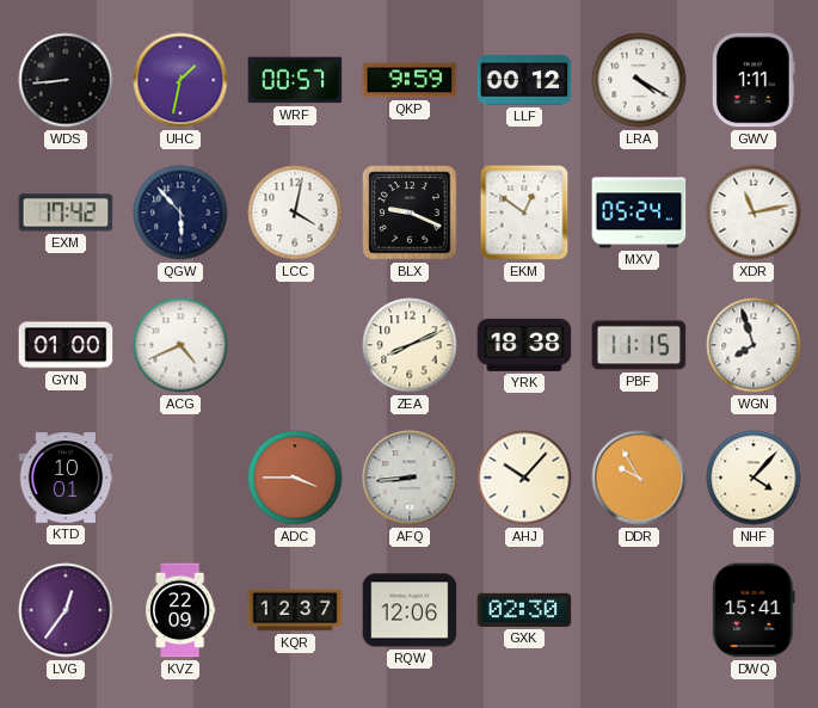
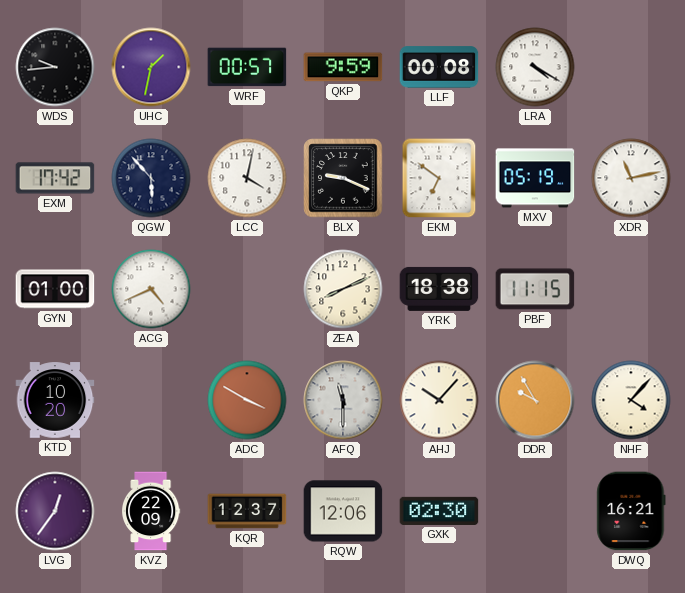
WDS: 8:44 -> 9:44
LLF: 00:12 -> 00:08
GWV: 1:11 -> none
EKM: 12:51 -> 6:51
MXV: 05:24 -> 05:19
WGN: 7:57 -> none
KTD: 10:01 -> 10:20
ADC: 3:45 -> 3:50
AFQ: 8:44 -> 11:30
DWQ: 15:41 -> 16:21
